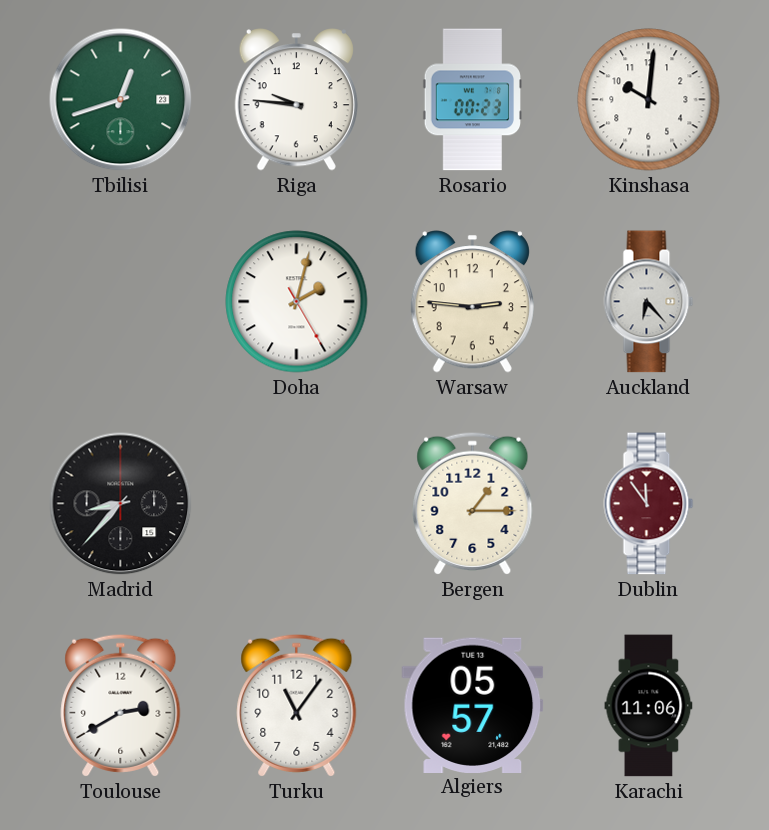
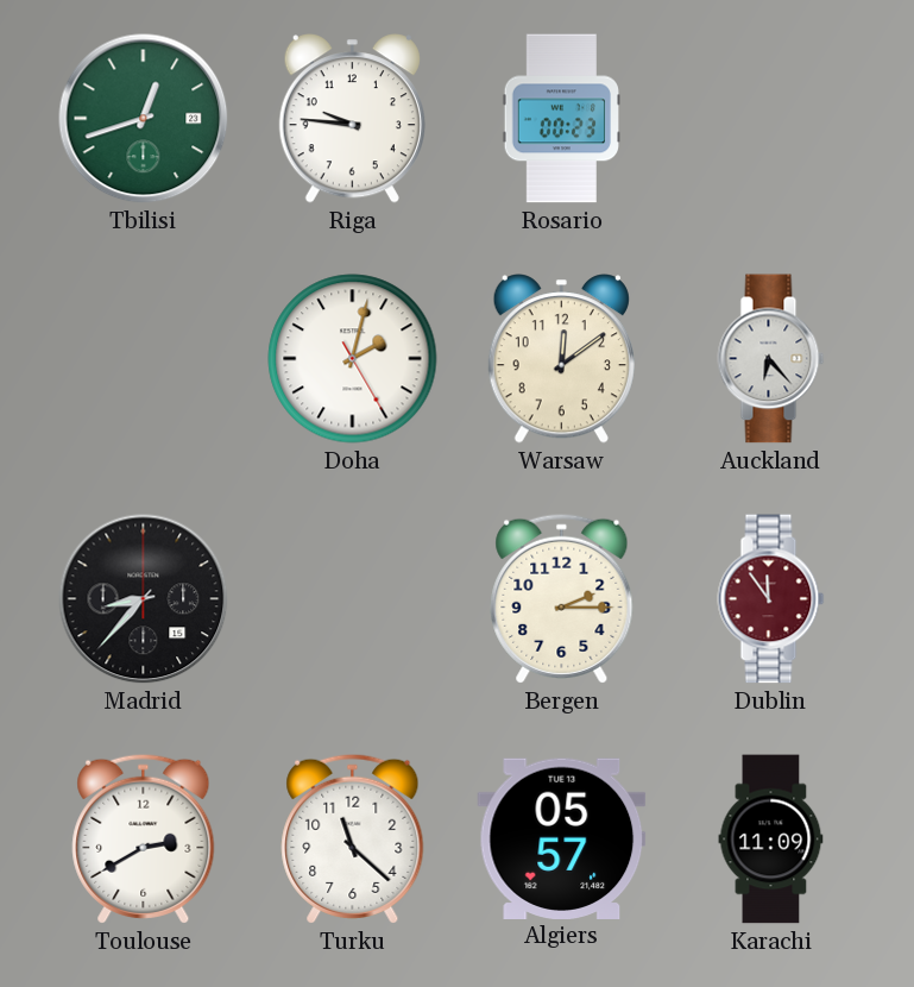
Kinshasa: 10:01 -> none
Warsaw: 2:46 -> 12:09
Bergen: 1:15 -> 2:15
Turku: 11:06 -> 11:22
Karachi: 11:06 -> 11:09
